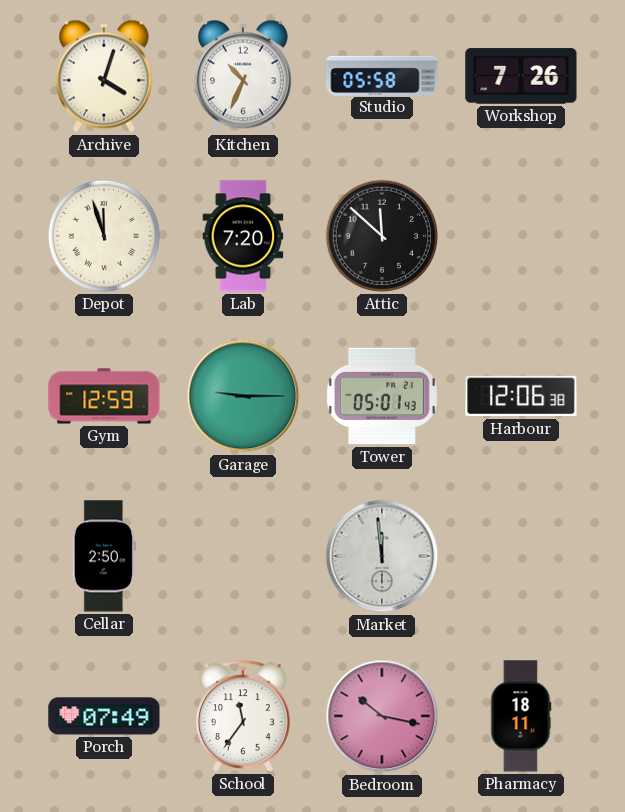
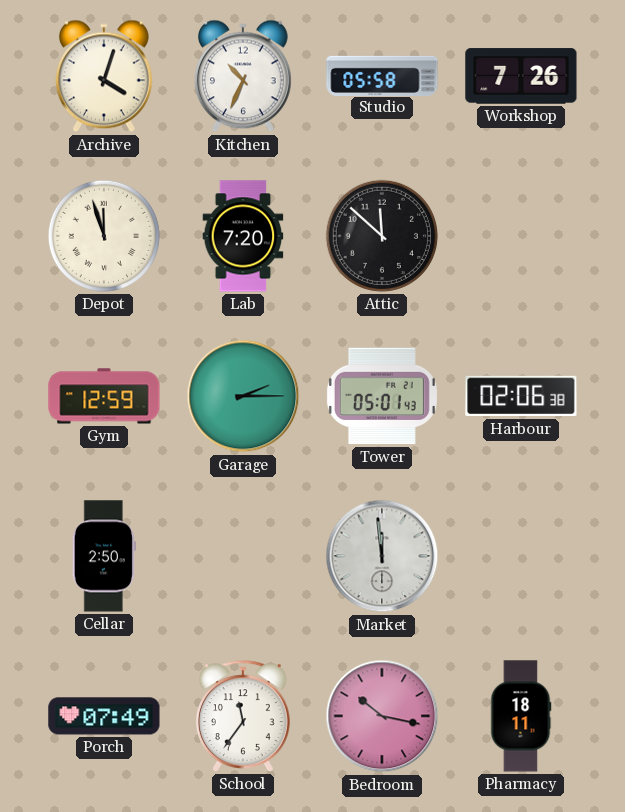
Garage: 9:15 -> 2:15
Harbour: 12:06 -> 02:06
